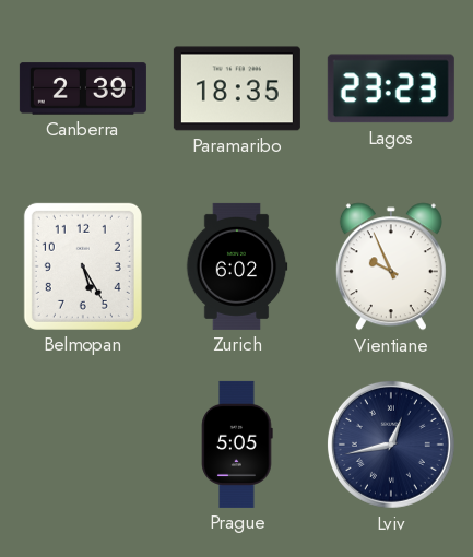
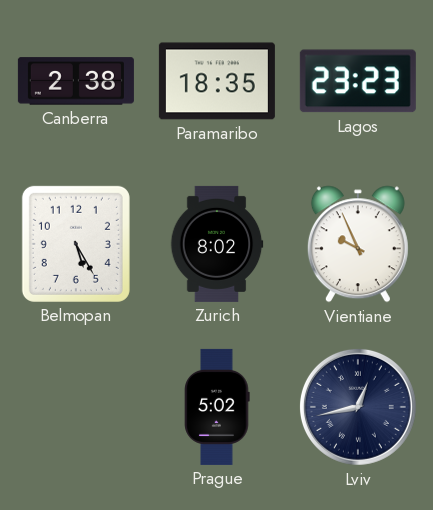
Canberra: 2:39 -> 2:38
Zurich: 6:02 -> 8:02
Prague: 5:05 -> 5:02
